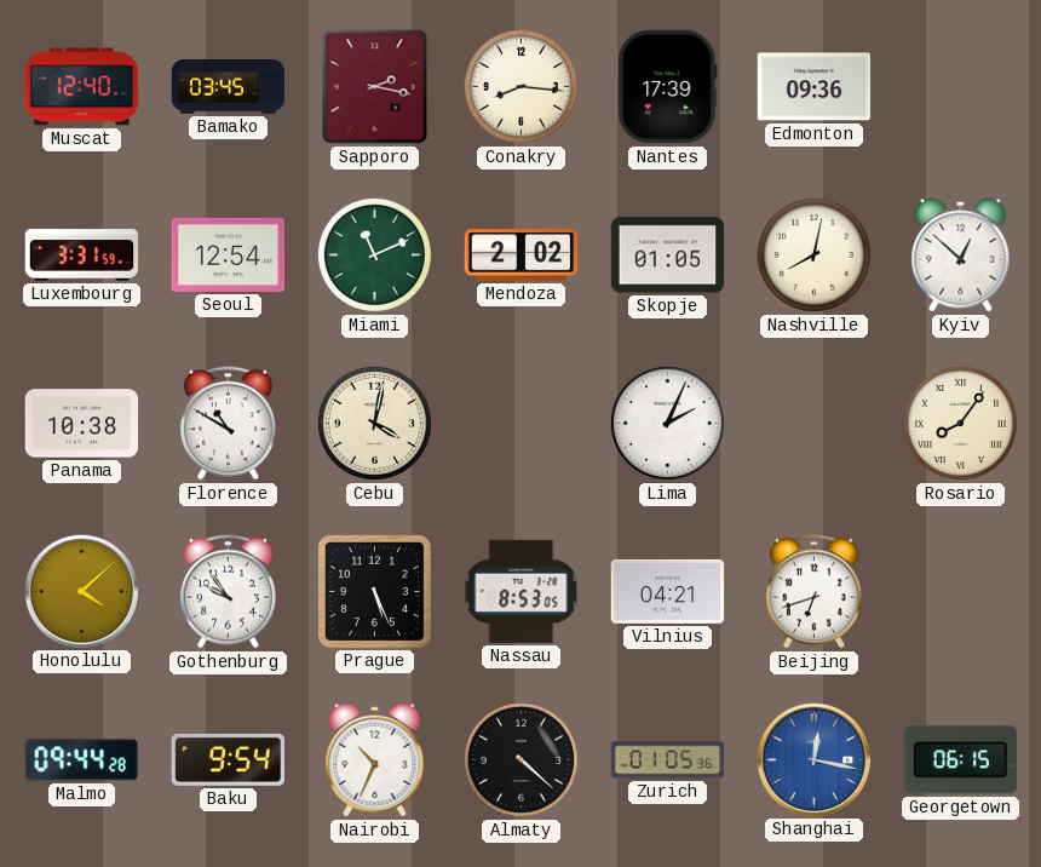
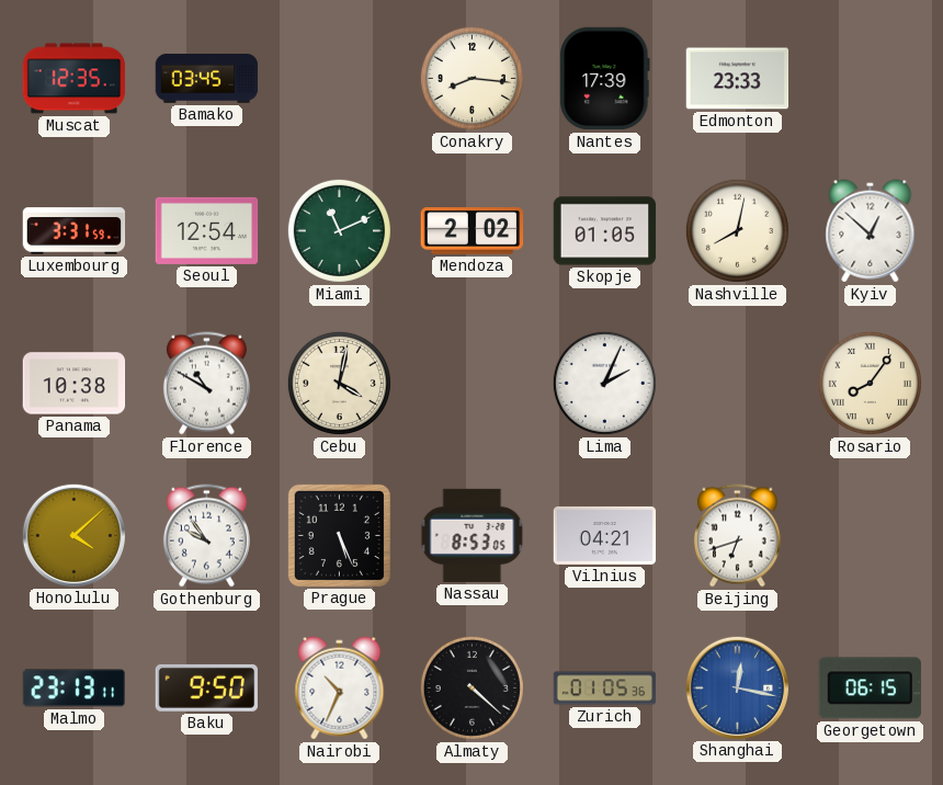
Muscat: 12:40 -> 12:35
Sapporo: 2:17 -> none
Edmonton: 09:36 -> 23:33
Malmo: 09:44 -> 23:13
Baku: 9:54 -> 9:50
